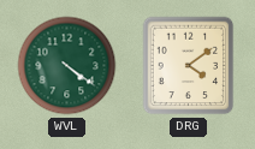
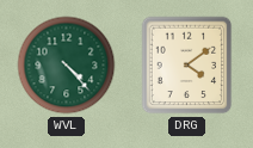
WVL: 4:21 -> 4:23
